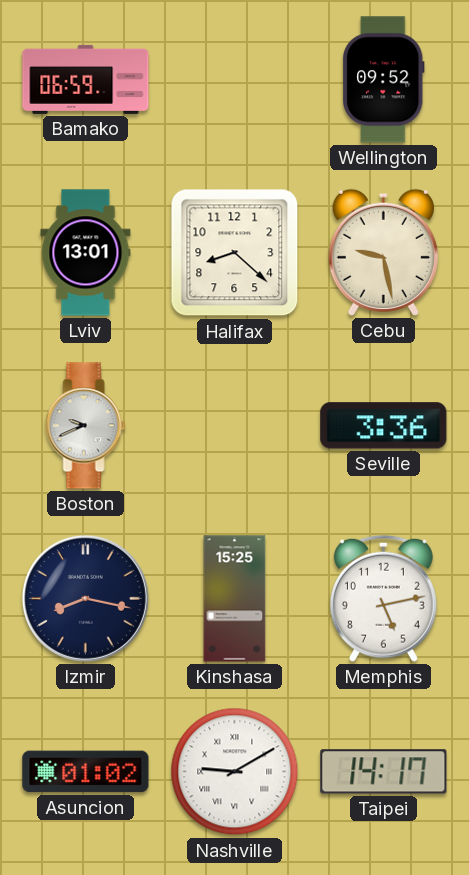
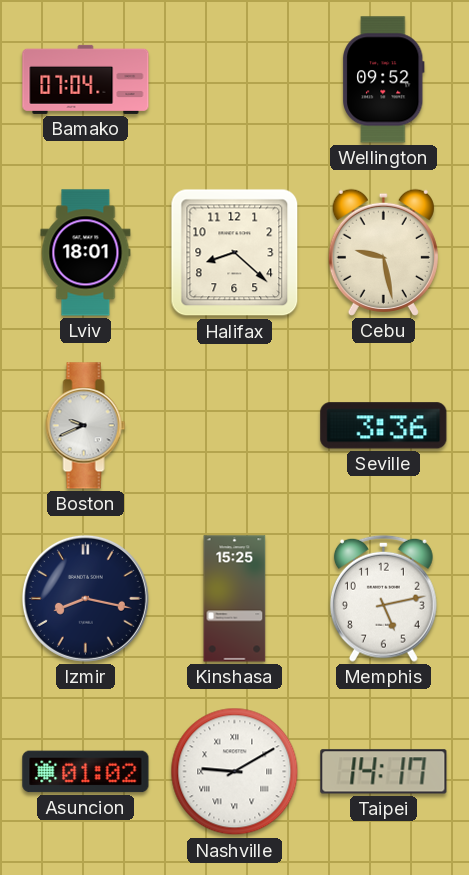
Bamako: 06:59 -> 07:04
Lviv: 13:01 -> 18:01
